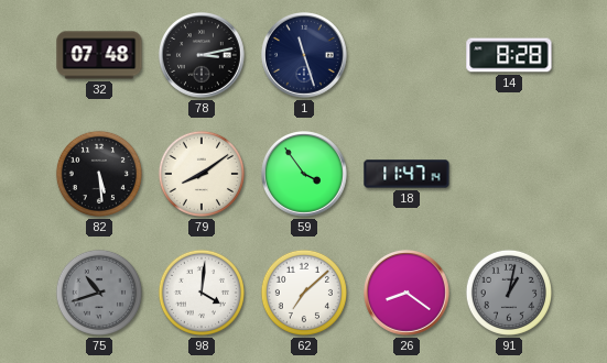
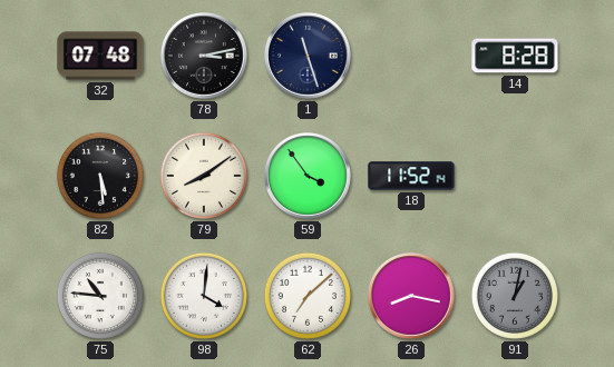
18: 11:47 -> 11:52
75: 10:42 -> 10:46
75 dial: grey -> white
26: 8:21 -> 8:17
